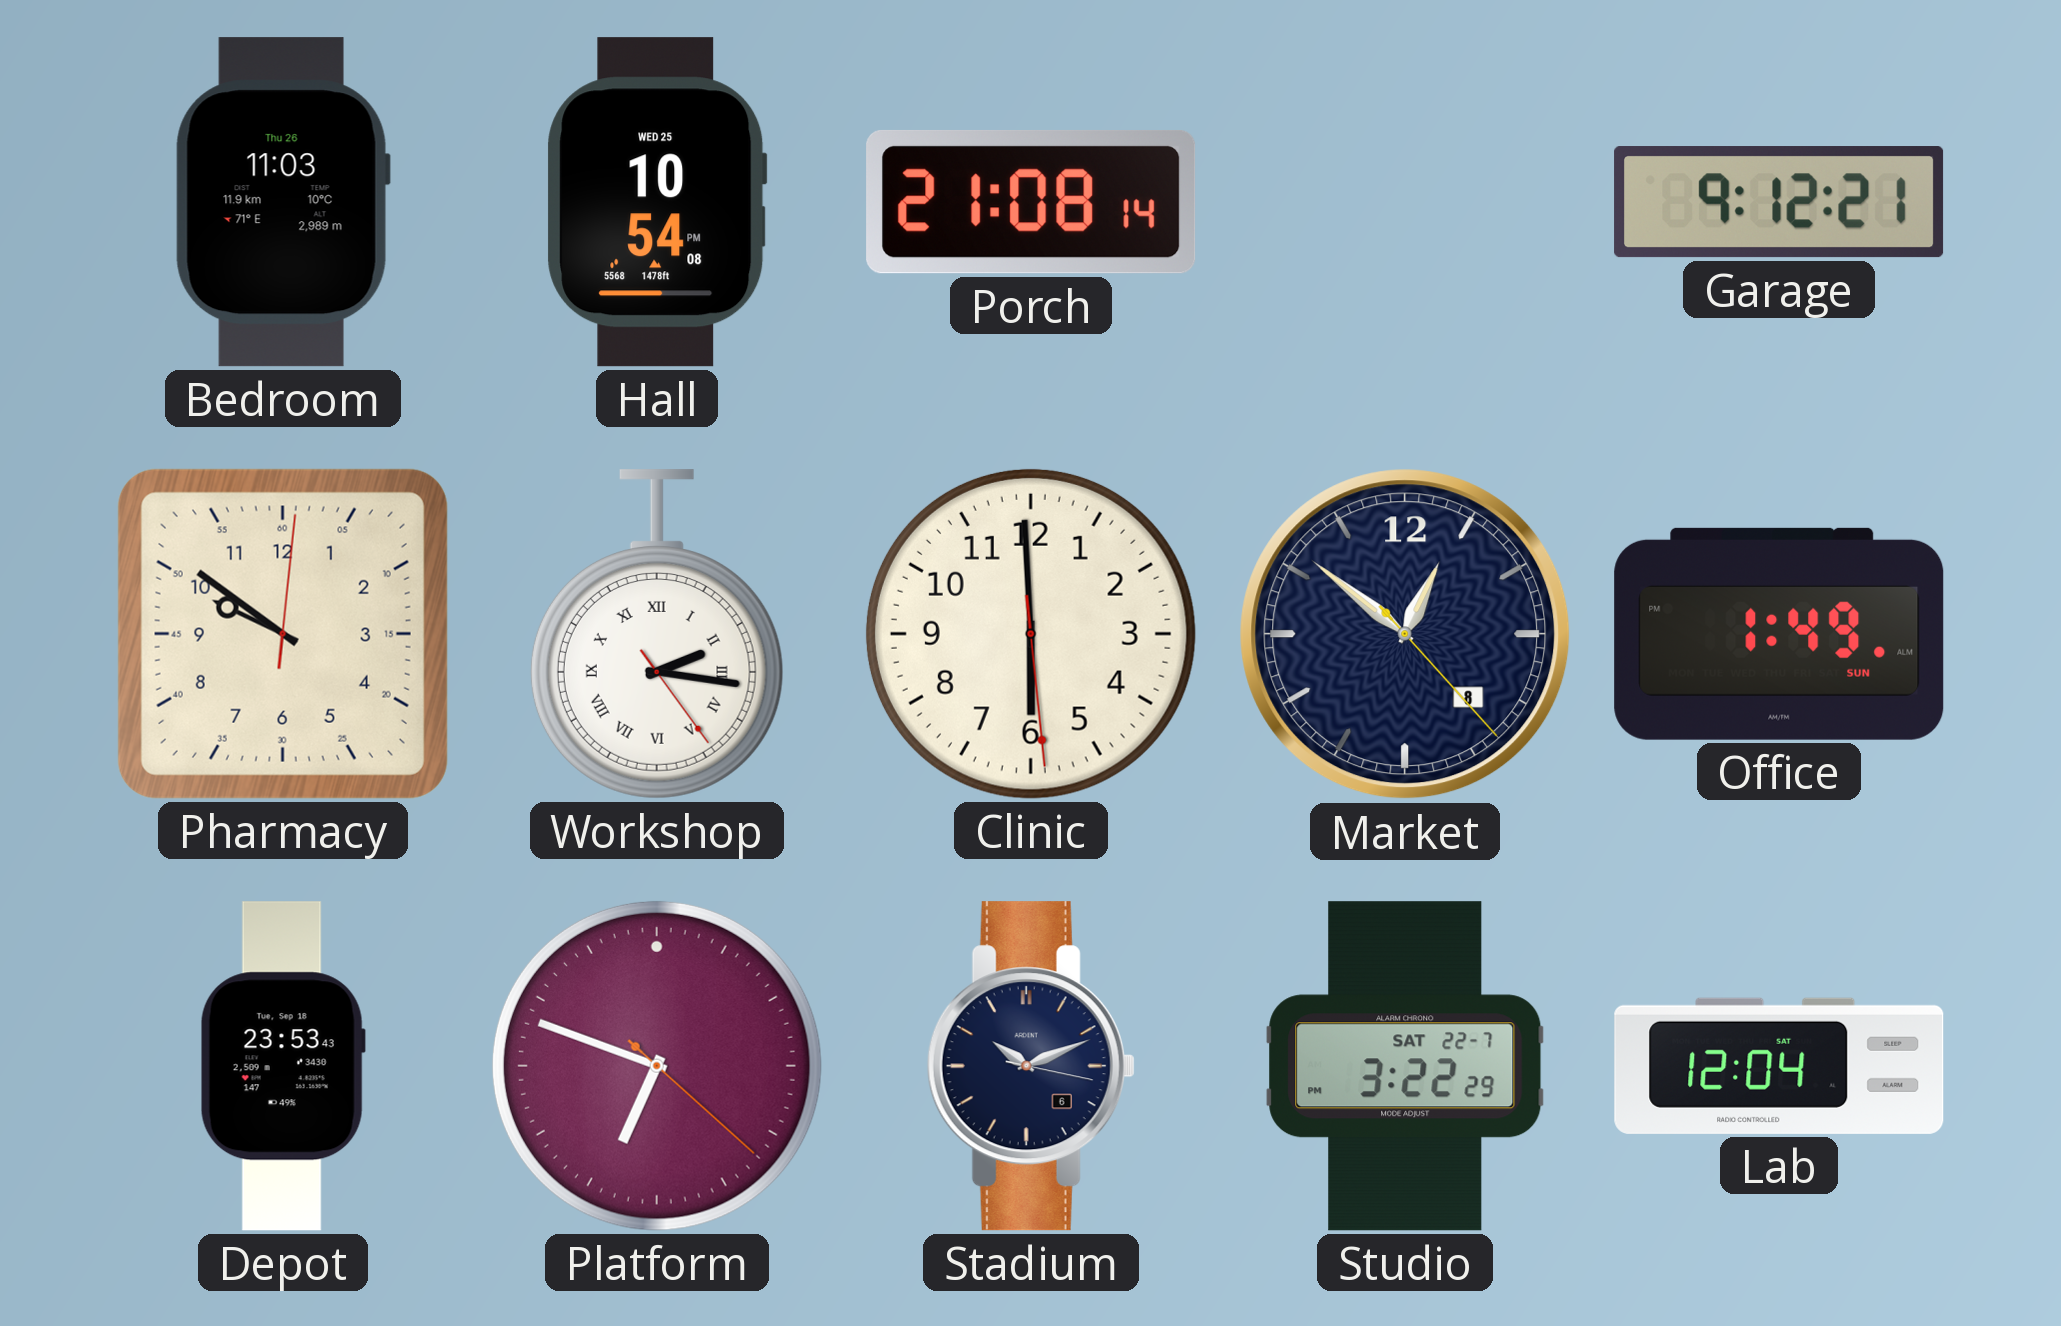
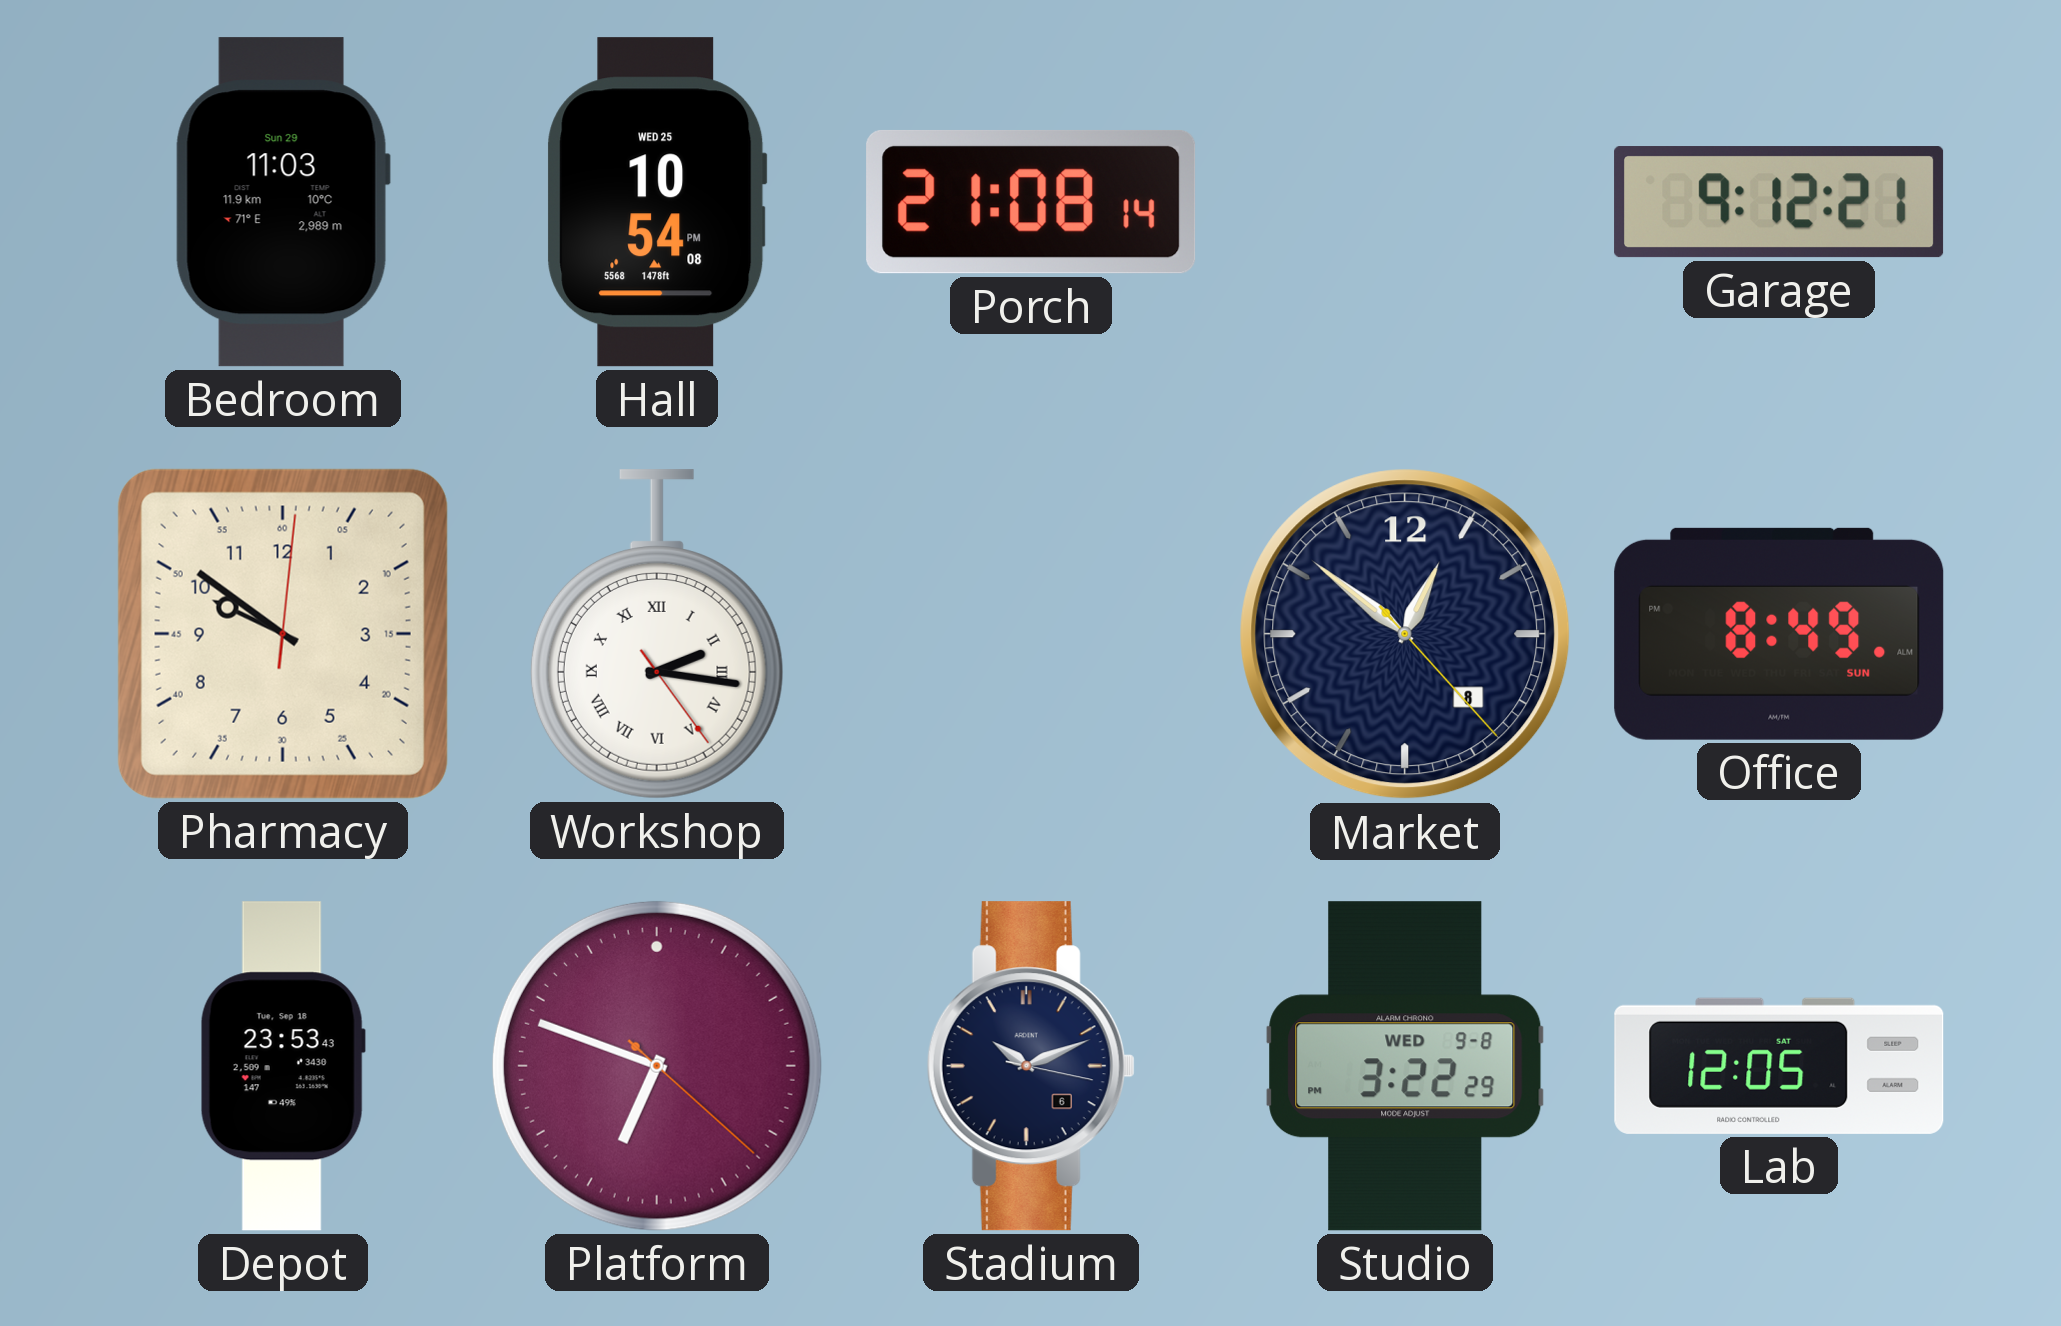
Bedroom date: Thu 26 -> Sun 29
Clinic: 5:59 -> none
Office: 1:49 -> 8:49
Studio date: SAT 22-7 -> WED 9-8
Lab: 12:04 -> 12:05
